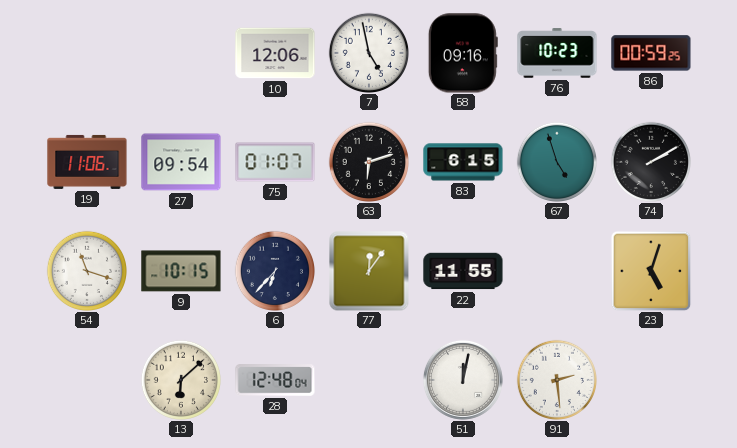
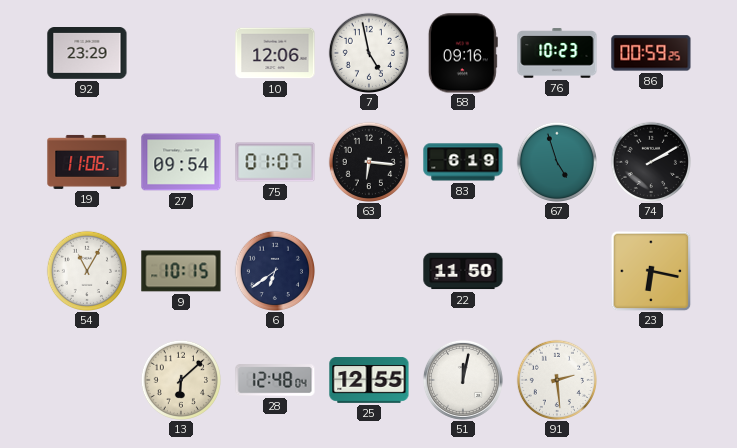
92: none -> 23:29
63: 6:12 -> 6:16
83: 6:15 -> 6:19
54: 11:18 -> 11:05
6: 6:37 -> 6:39
77: 12:06 -> none
22: 11:55 -> 11:50
23: 5:03 -> 6:17
25: none -> 12:55
